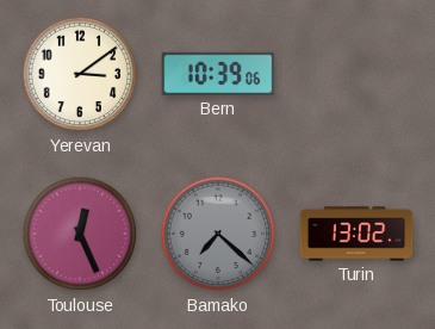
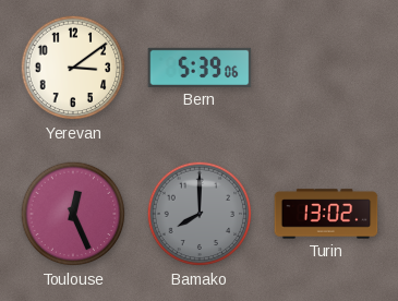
Bern: 10:39 -> 5:39
Bamako: 7:22 -> 8:00
